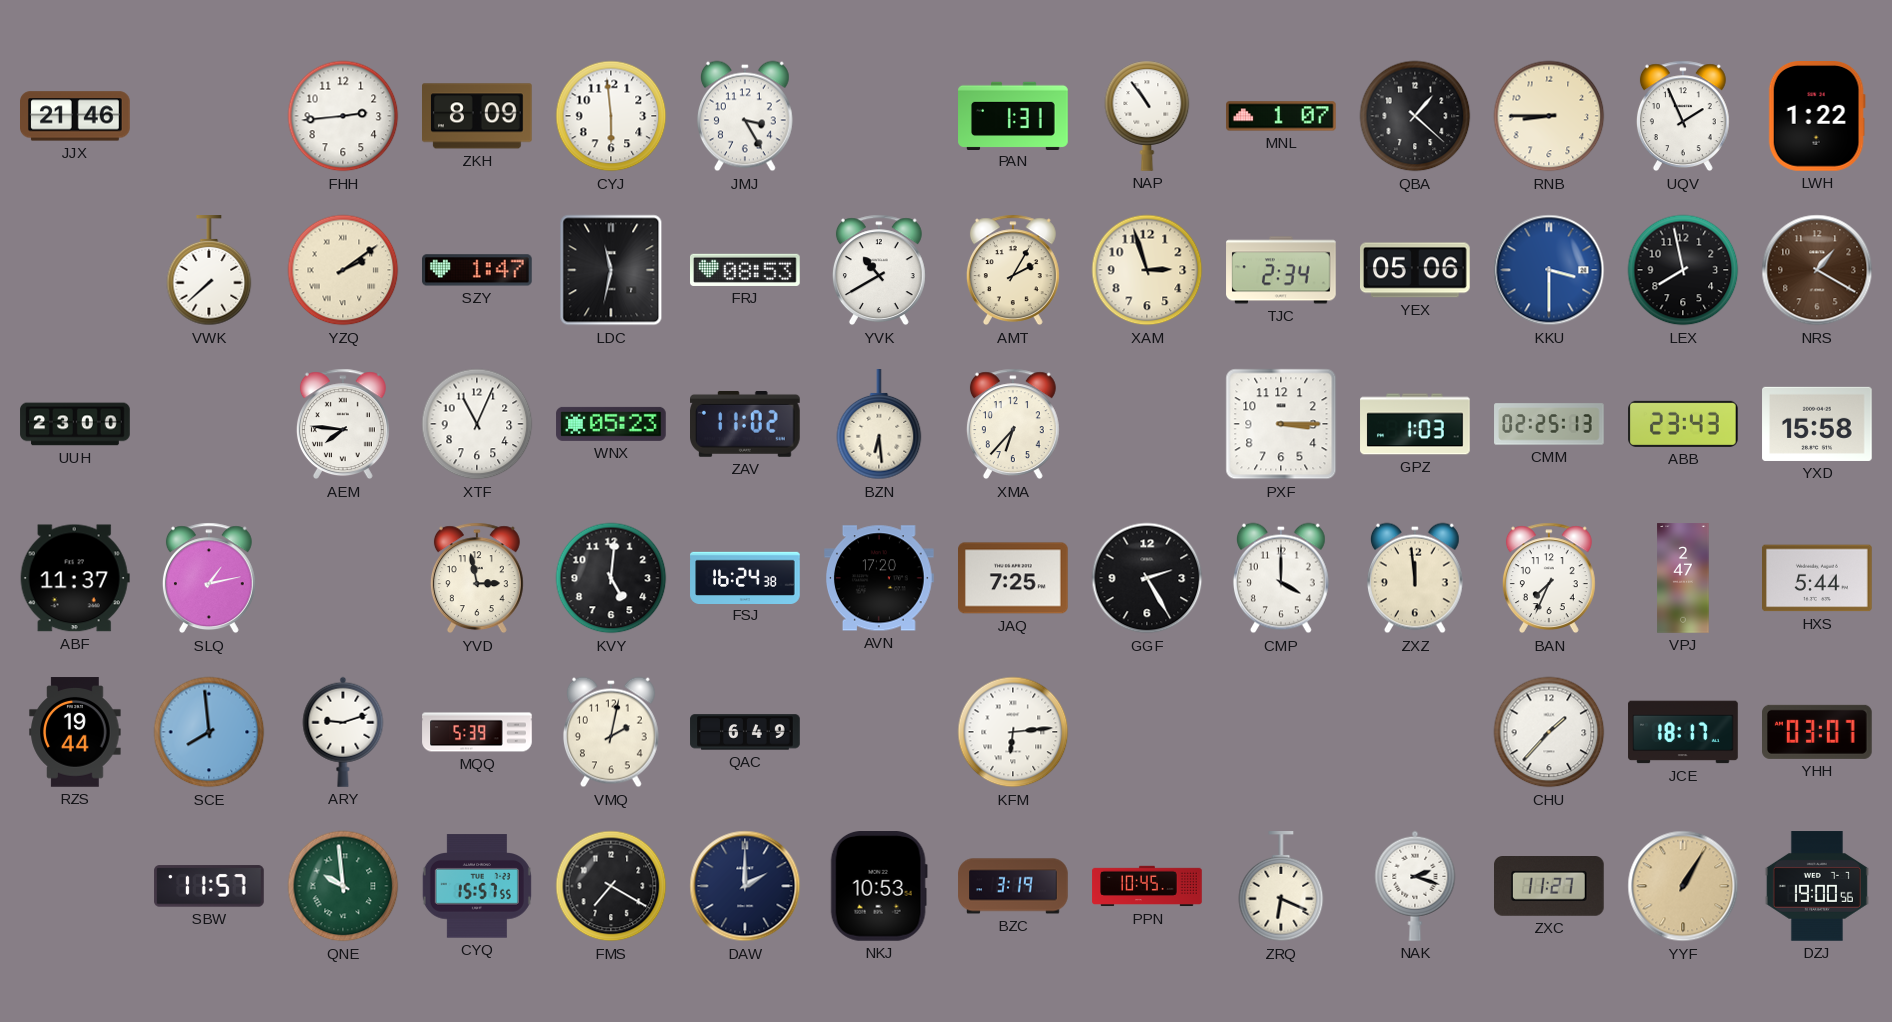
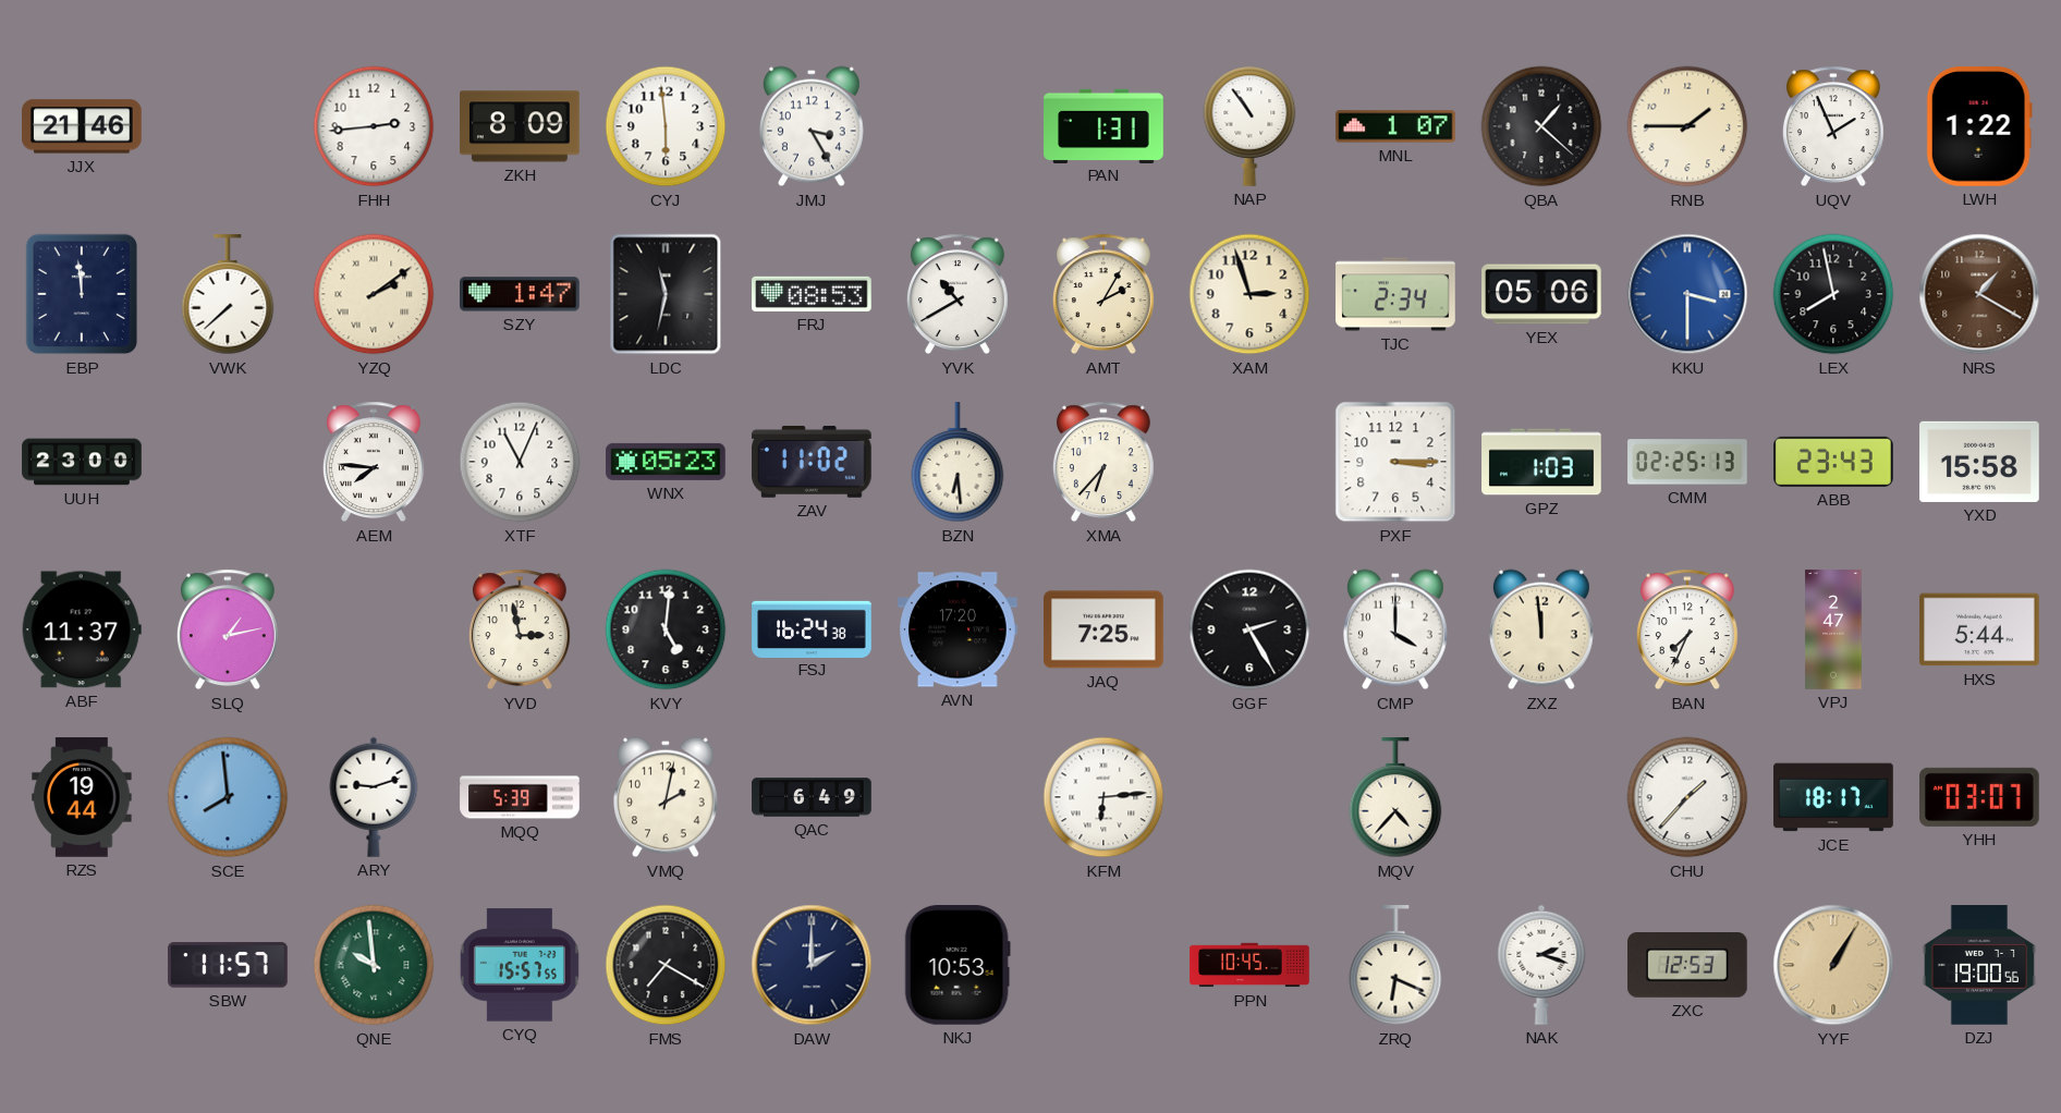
RNB: 8:45 -> 1:45
EBP: none -> 11:59
MQV: none -> 4:37
BZC: 3:19 -> none
ZXC: 11:27 -> 12:53
